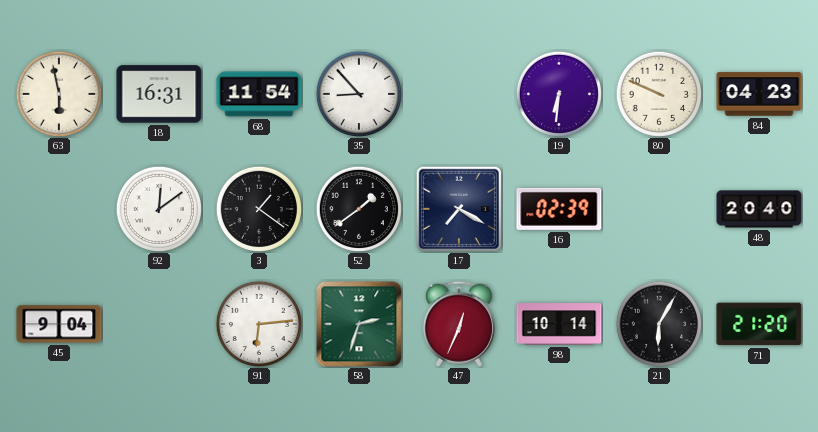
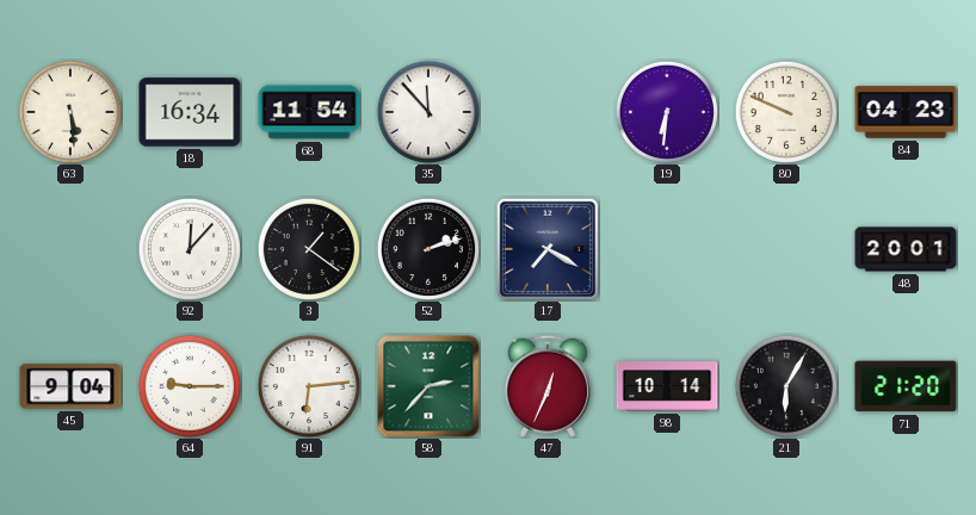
63: 5:58 -> 5:29
18: 16:31 -> 16:34
35: 8:53 -> 11:53
92: 12:09 -> 12:07
52: 1:39 -> 2:12
16: 02:39 -> none
48: 20:40 -> 20:01
64: none -> 9:15
58: 2:33 -> 2:37
